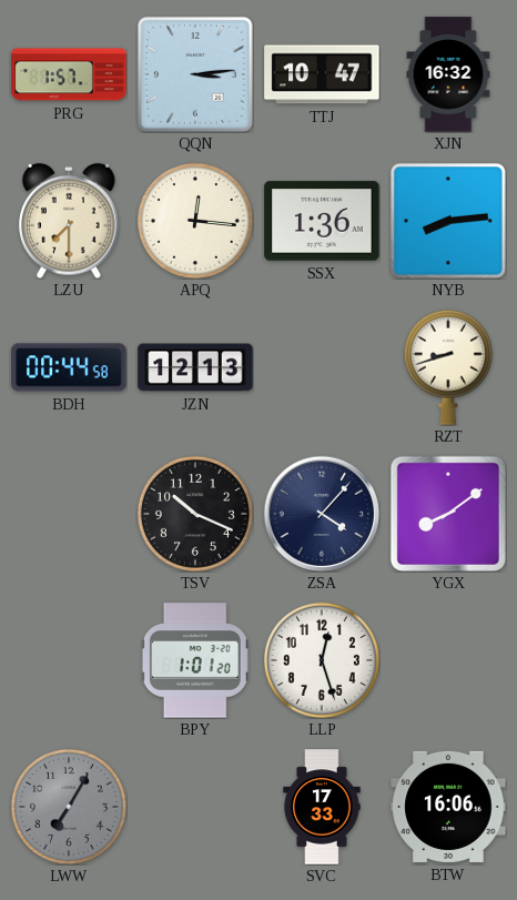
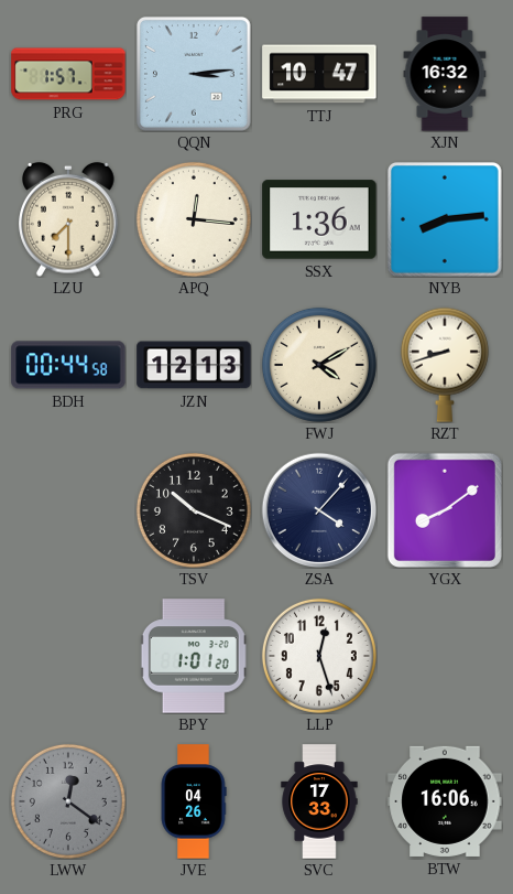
FWJ: none -> 4:10
LWW: 7:05 -> 12:21
JVE: none -> 04:26
